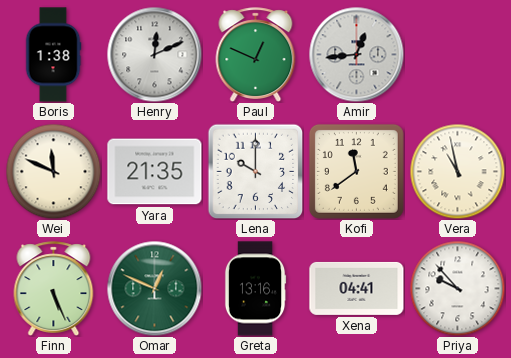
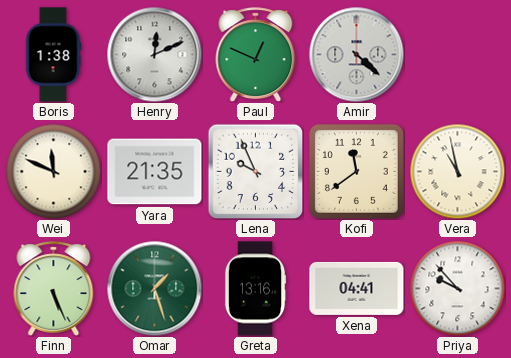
Amir: 12:44 -> 4:22
Lena: 10:00 -> 9:56
Omar: 12:49 -> 1:27
